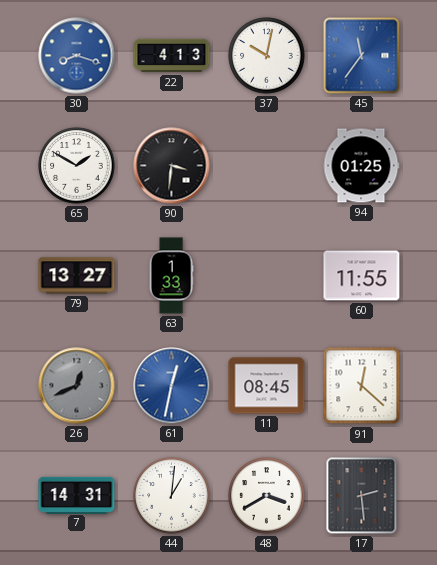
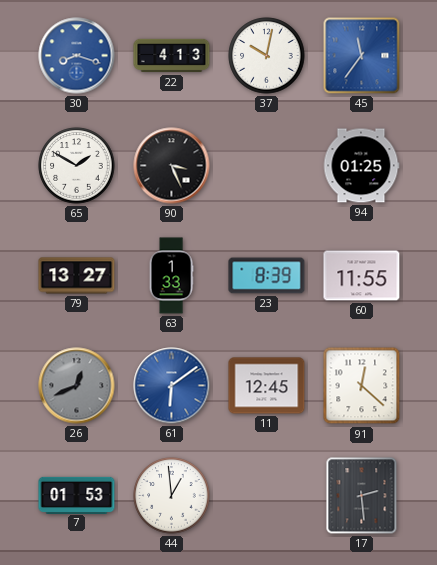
90: 3:31 -> 3:26
23: none -> 8:39
61: 12:32 -> 6:09
11: 08:45 -> 12:45
7: 14:31 -> 01:53
44: 1:01 -> 12:59
48: 3:40 -> none
